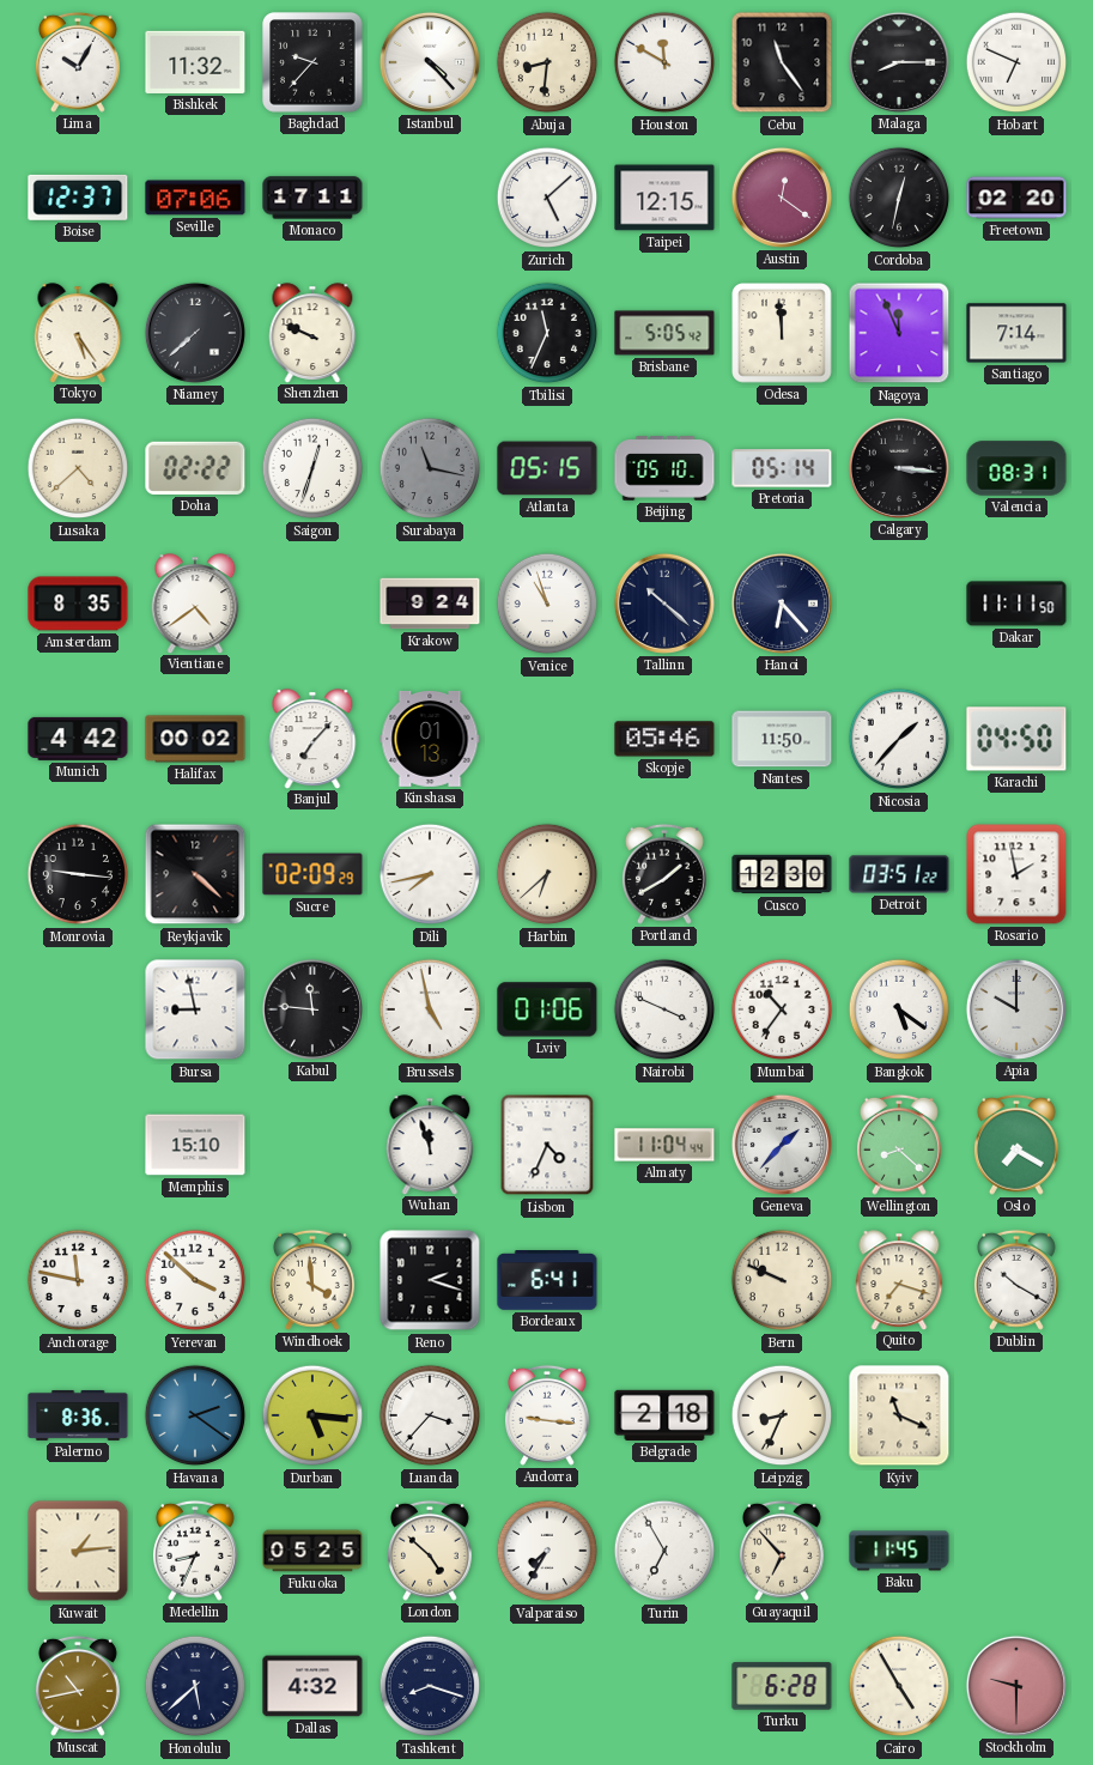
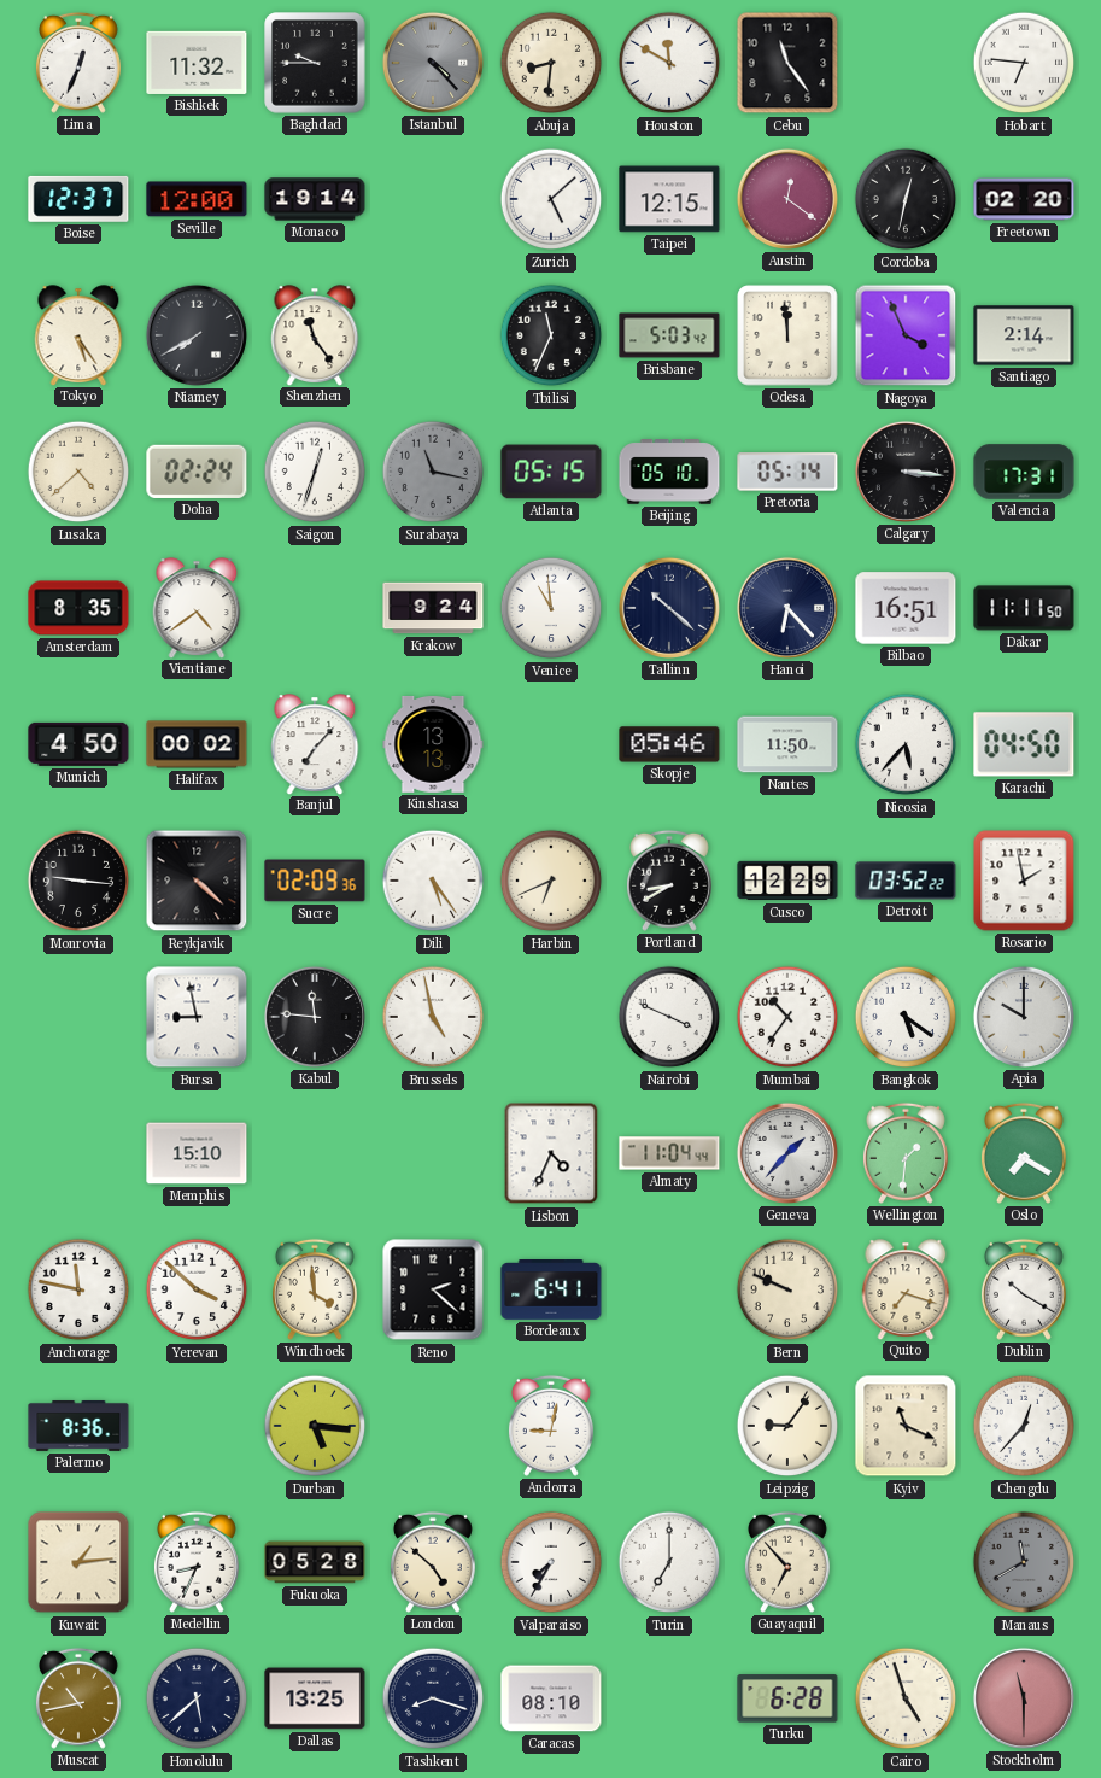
Lima: 10:05 -> 12:34
Baghdad: 9:37 -> 9:45
Istanbul dial: white -> grey
Malaga: 8:15 -> none
Hobart: 6:49 -> 6:46
Seville: 07:06 -> 12:00
Monaco: 17:11 -> 19:14
Niamey: 7:38 -> 7:40
Shenzhen: 9:49 -> 11:24
Brisbane: 5:05 -> 5:03
Nagoya: 11:56 -> 3:56
Santiago: 7:14 -> 2:14
Doha: 02:22 -> 02:24
Valencia: 08:31 -> 17:31
Venice: 10:57 -> 10:59
Bilbao: none -> 16:51
Munich: 4:42 -> 4:50
Kinshasa: 01:13 -> 13:13
Nicosia: 1:37 -> 5:37
Sucre: 02:09:29 -> 02:09:36
Dili: 7:43 -> 5:24
Harbin: 6:38 -> 6:41
Portland: 1:40 -> 8:40
Cusco: 12:30 -> 12:29
Detroit: 03:51 -> 03:52
Lviv: 01:06 -> none
Wuhan: 11:57 -> none
Wellington: 8:22 -> 1:31
Reno: 2:18 -> 2:22
Havana: 2:21 -> none
Luanda: 3:37 -> none
Andorra: 9:16 -> 9:02
Belgrade: 2:18 -> none
Leipzig: 8:34 -> 9:06
Chengdu: none -> 12:37
Fukuoka: 05:25 -> 05:28
Turin: 6:55 -> 7:00
Baku: 11:45 -> none
Manaus: none -> 11:40
Dallas: 4:32 -> 13:25
Caracas: none -> 08:10
Cairo: 4:55 -> 4:57
Stockholm: 9:30 -> 11:30
